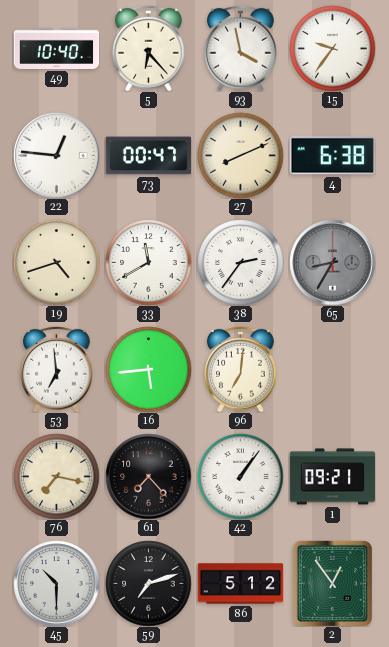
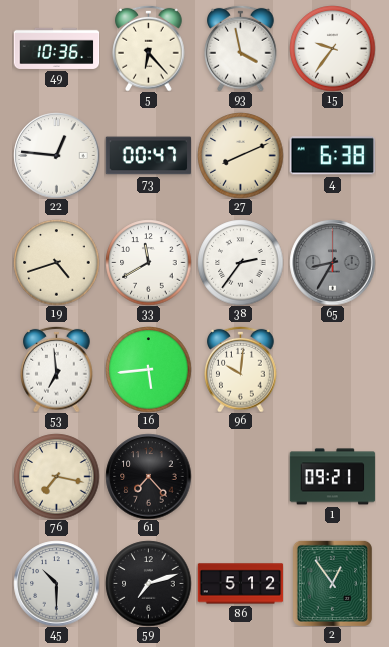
49: 10:40 -> 10:36
96: 7:01 -> 10:01
42: 1:06 -> none
